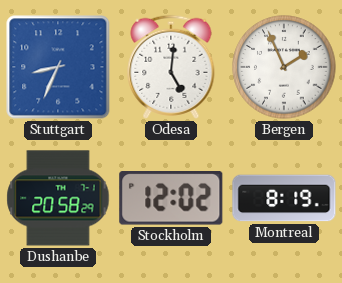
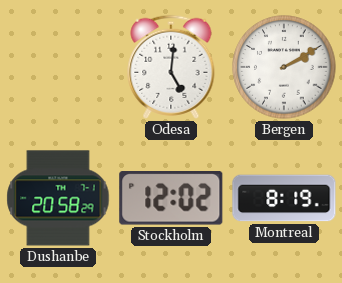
Stuttgart: 8:34 -> none
Bergen: 1:56 -> 2:10
